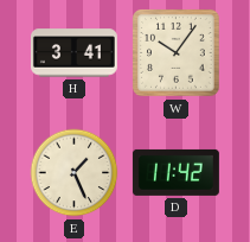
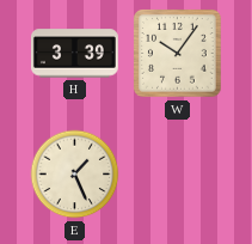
H: 3:41 -> 3:39
D: 11:42 -> none
